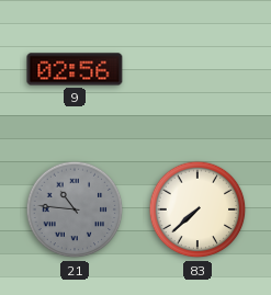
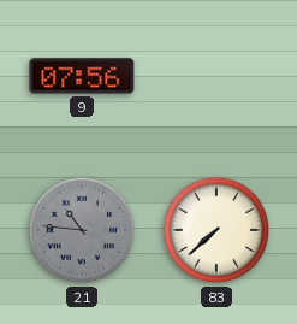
9: 02:56 -> 07:56
